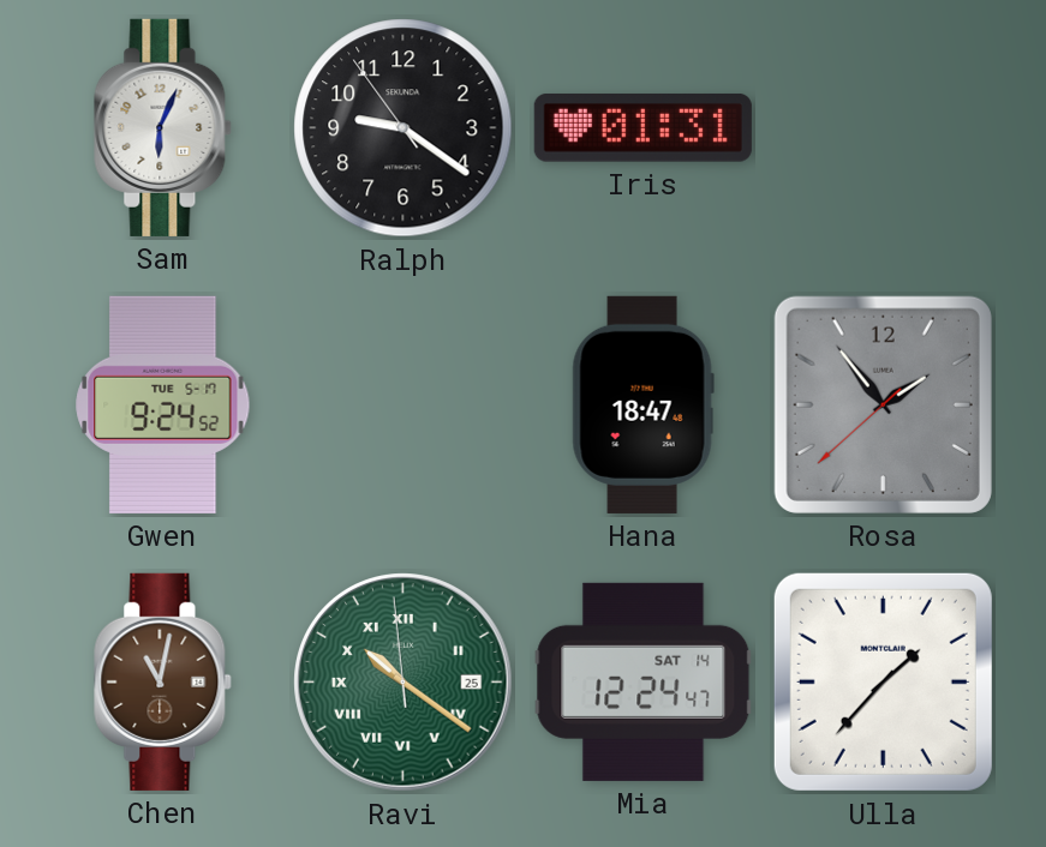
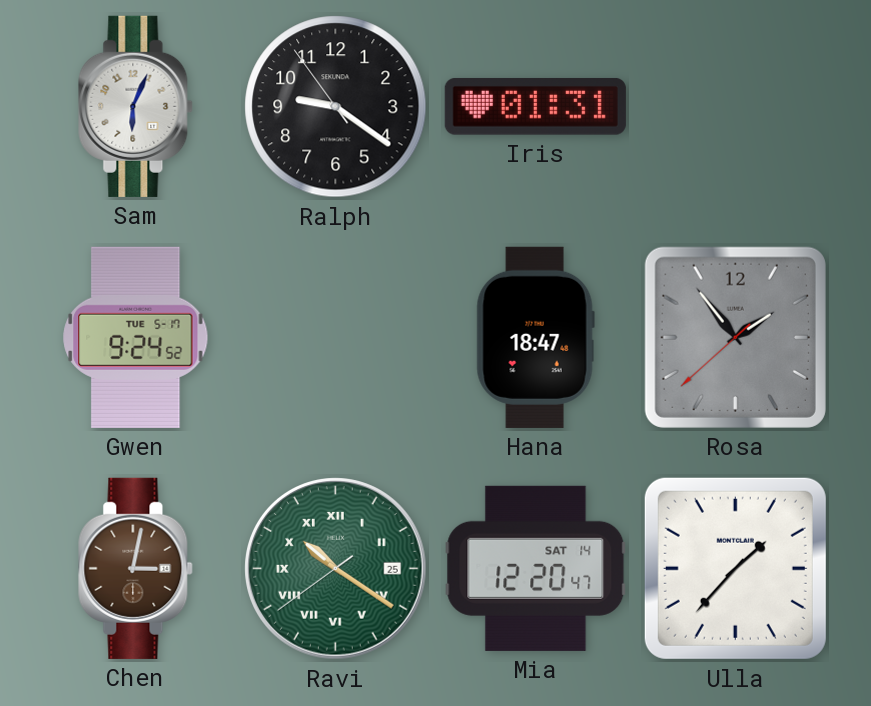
Chen: 11:02 -> 3:02
Ravi: 10:20:59 -> 10:20:39
Mia: 12:24 -> 12:20
